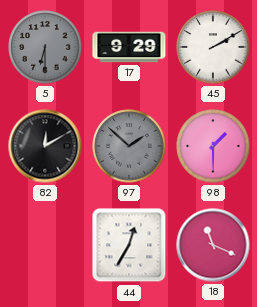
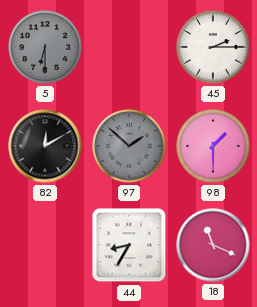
17: 9:29 -> none
45: 2:10 -> 2:15
44: 12:35 -> 8:35
